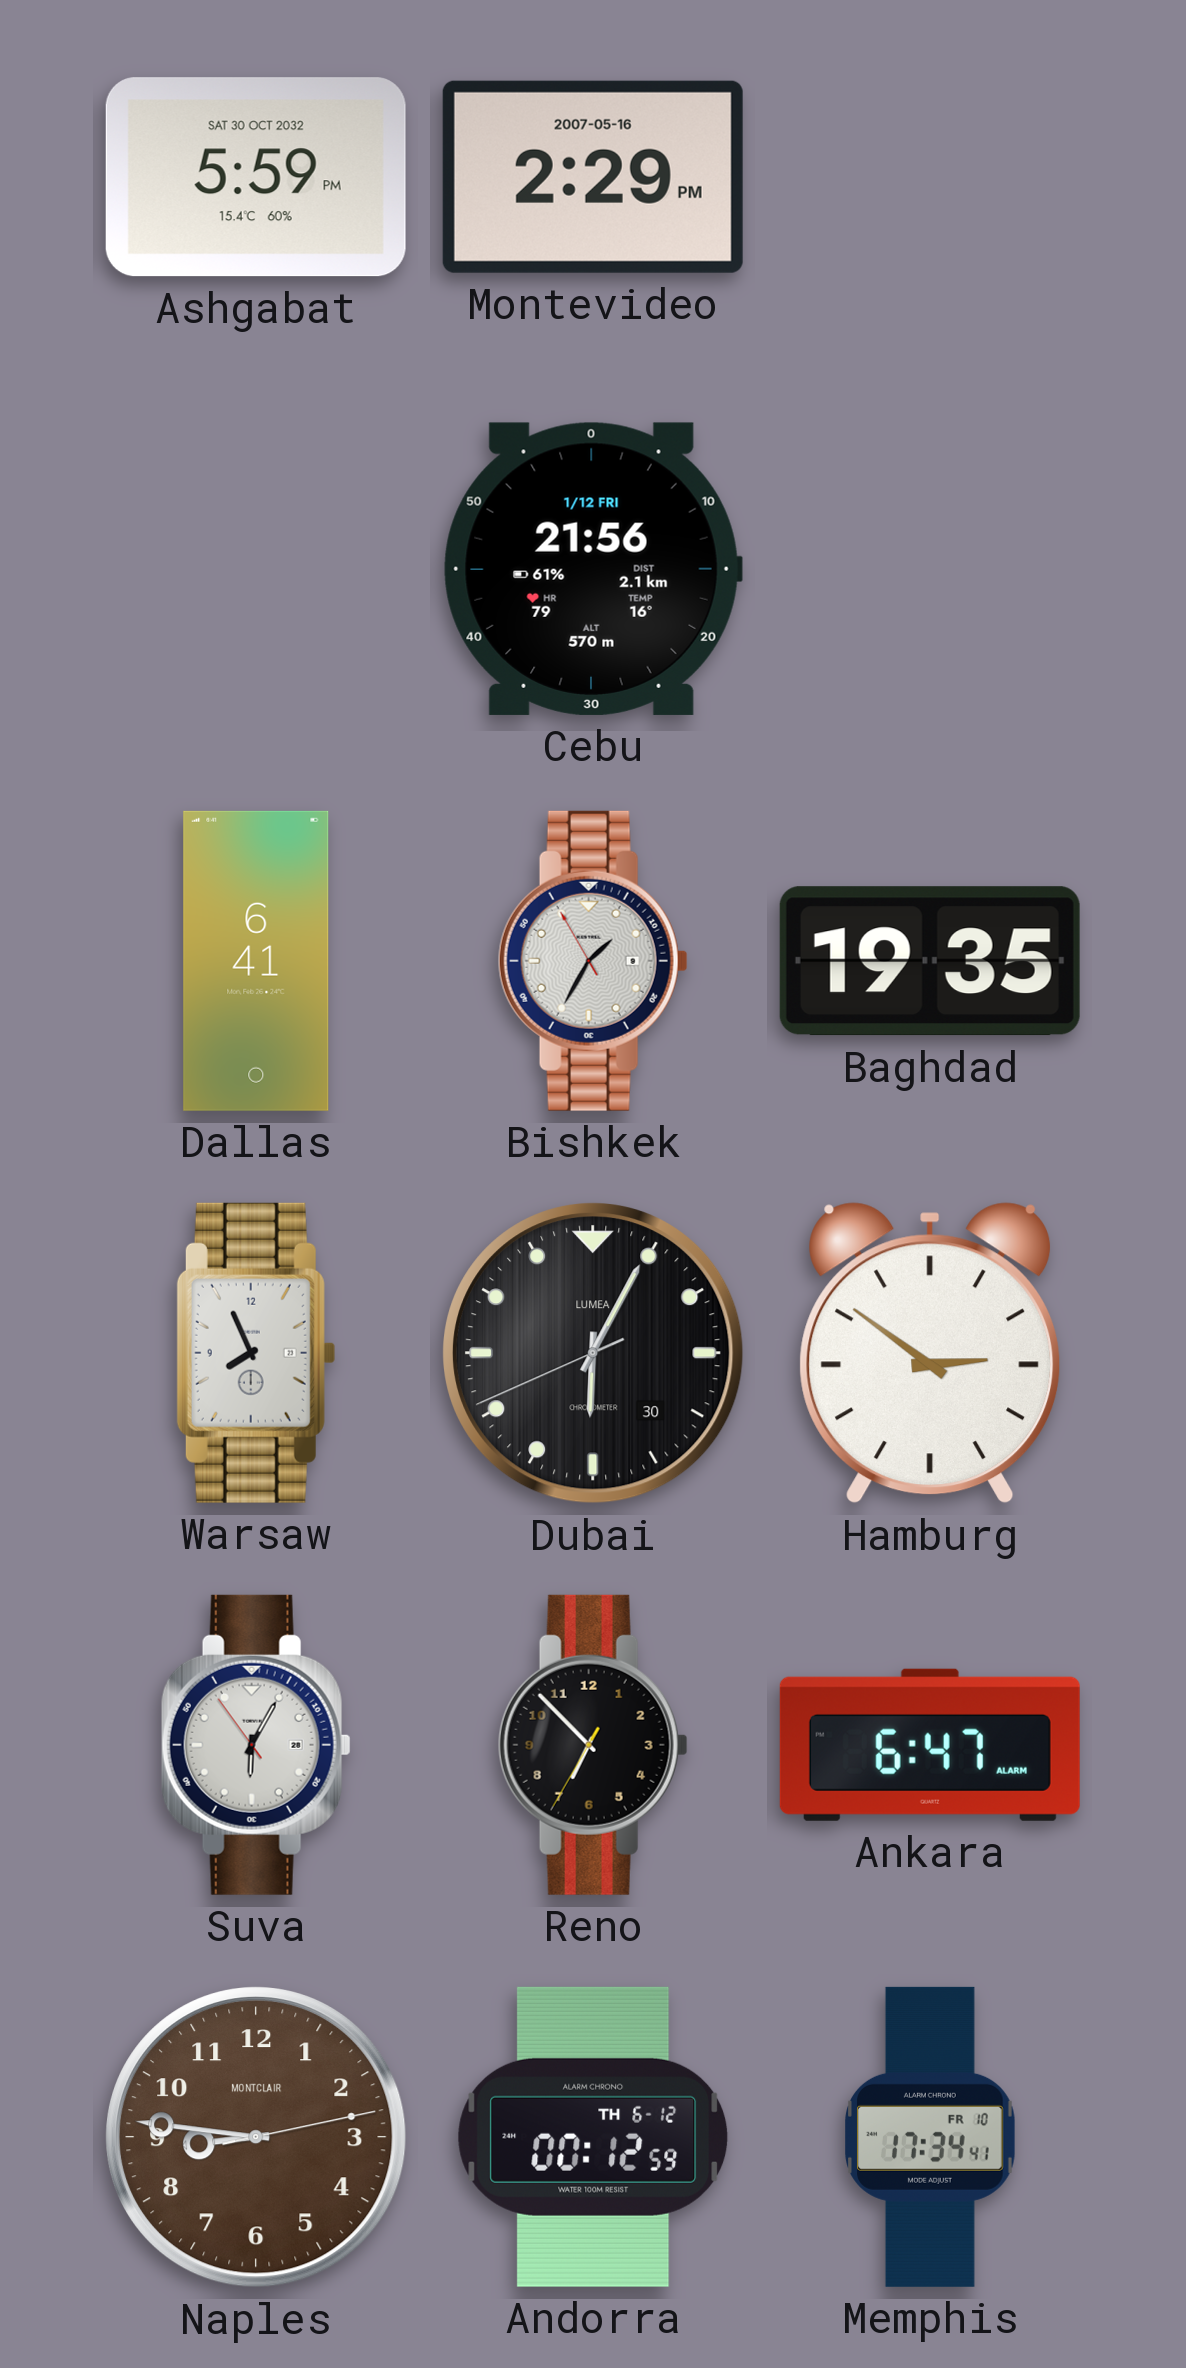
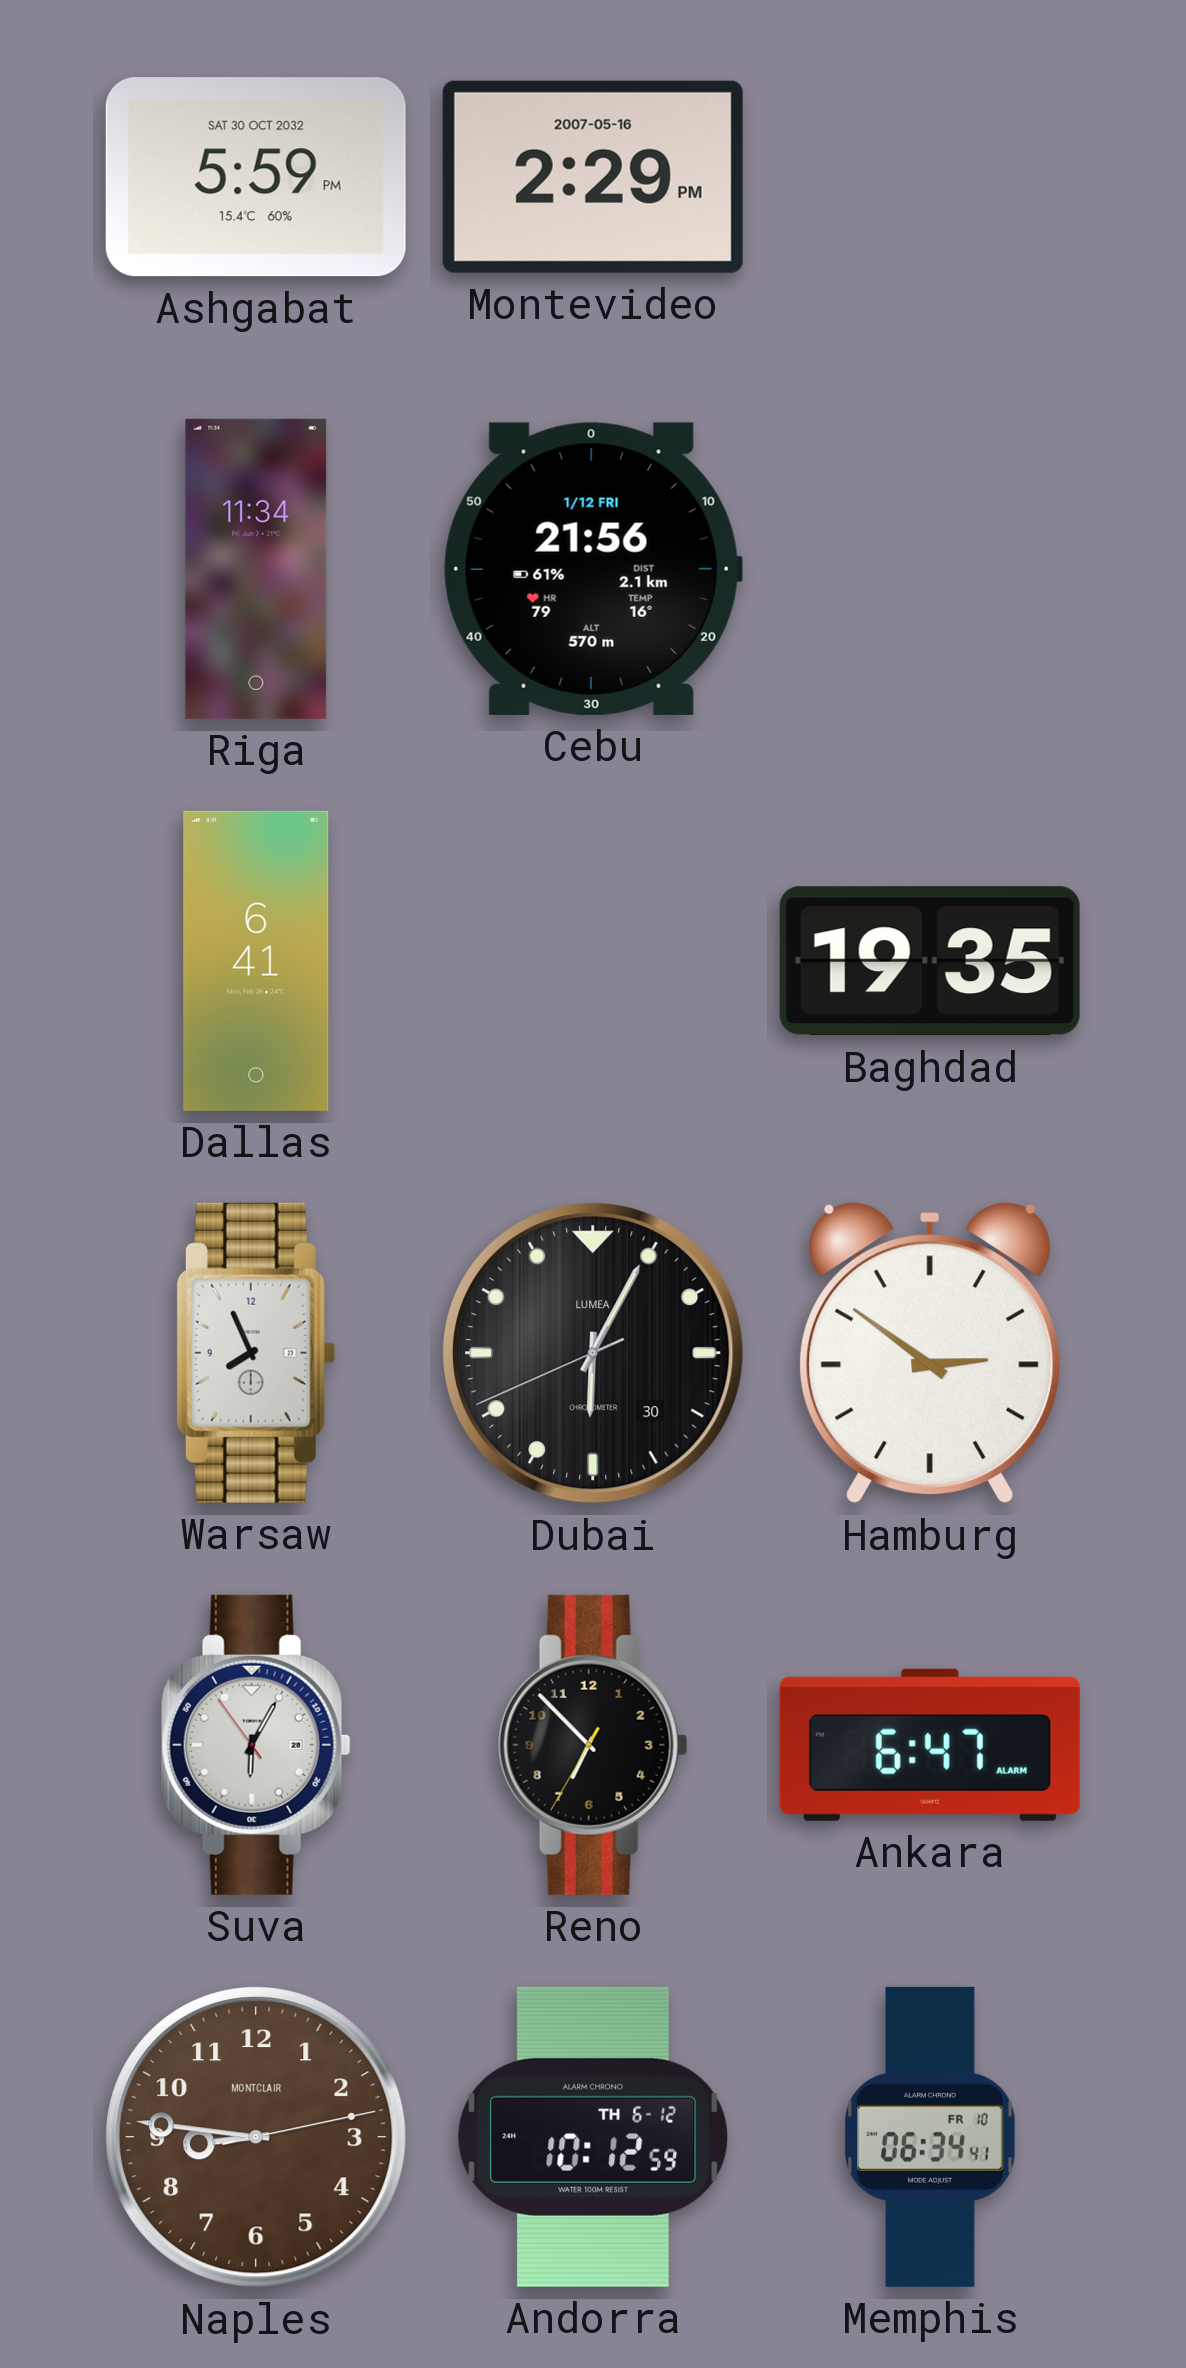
Riga: none -> 11:34
Bishkek: 1:34 -> none
Andorra: 00:12 -> 10:12
Memphis: 17:34 -> 06:34
